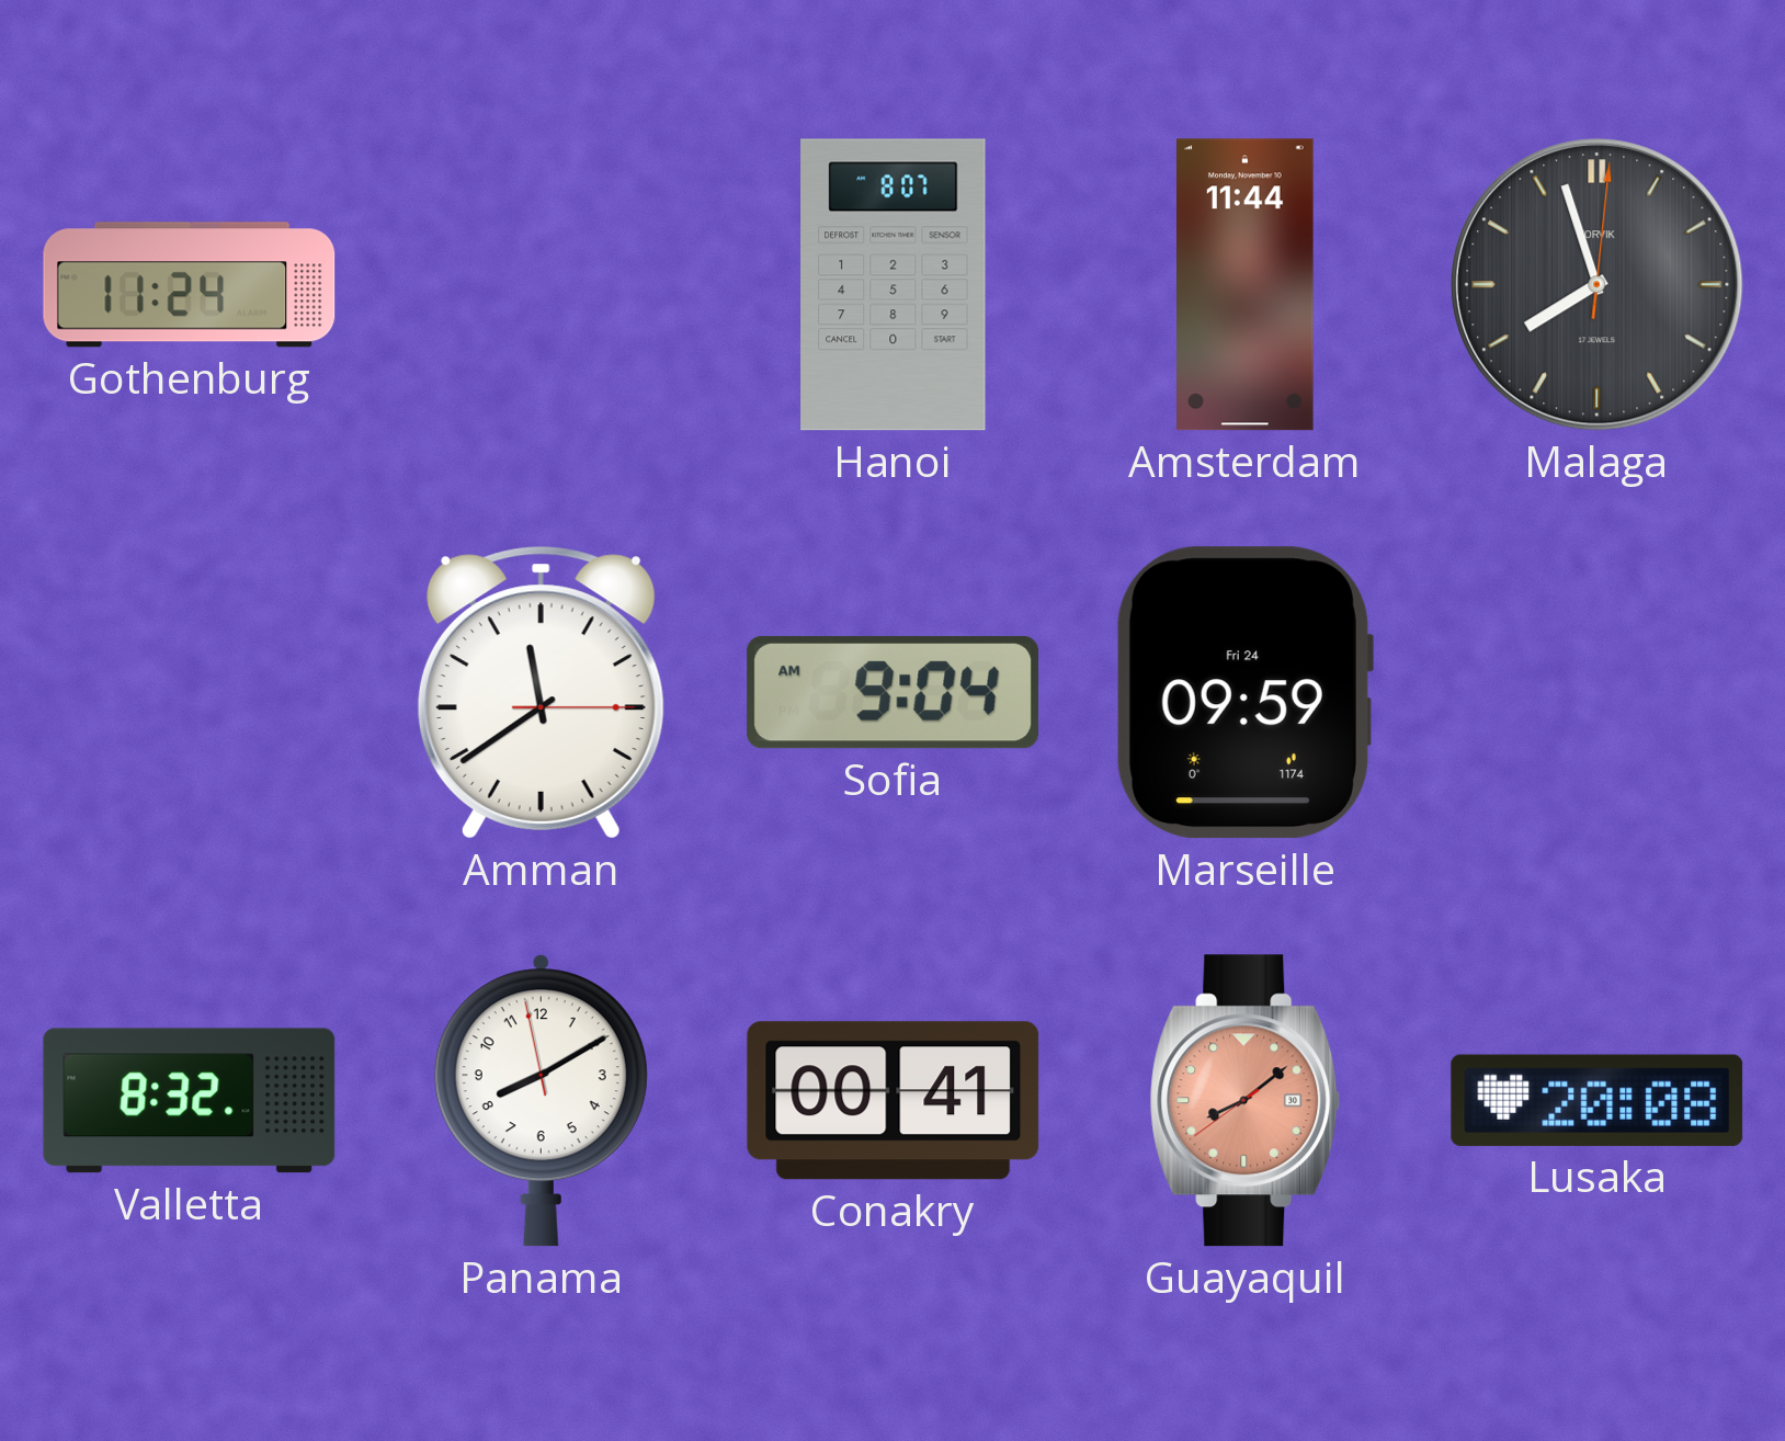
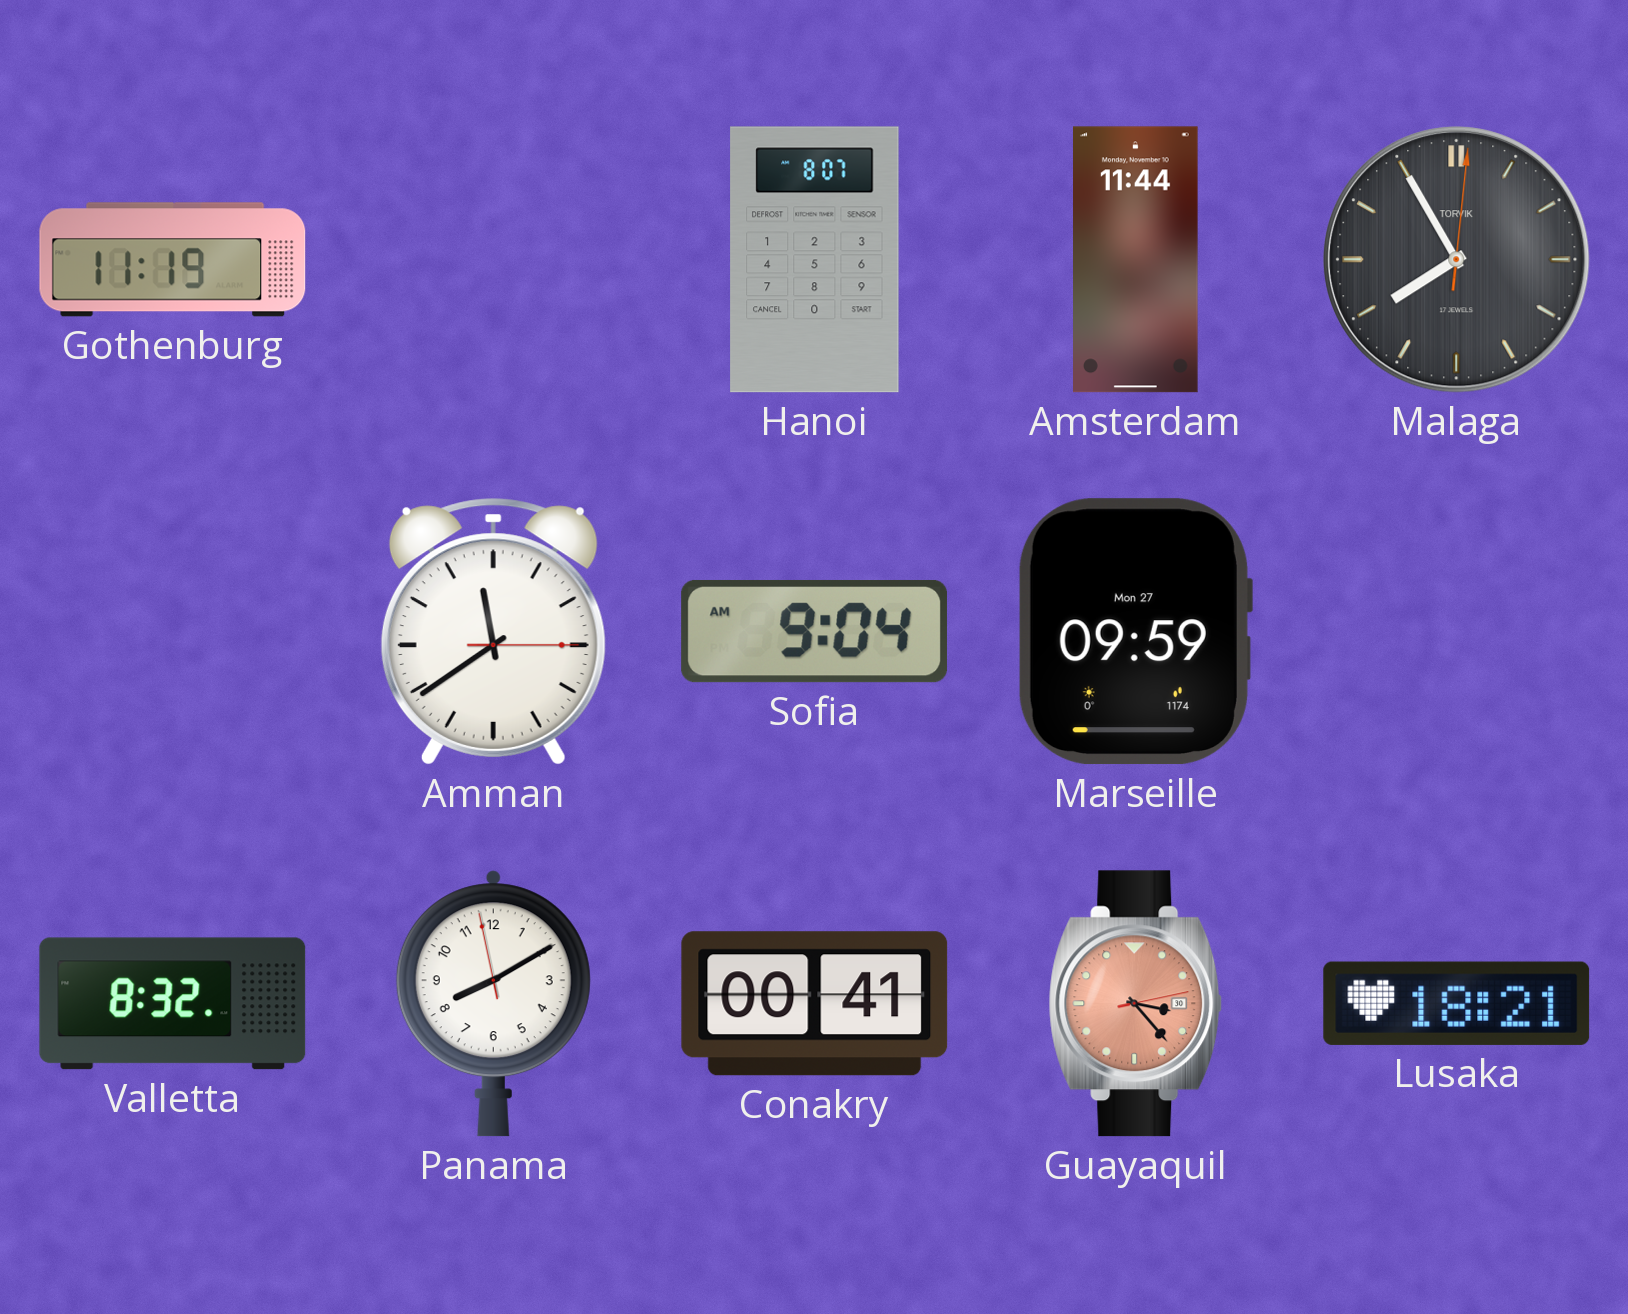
Gothenburg: 11:24 -> 11:19
Malaga: 7:57 -> 7:55
Marseille date: Fri 24 -> Mon 27
Guayaquil: 8:08 -> 3:23
Lusaka: 20:08 -> 18:21
